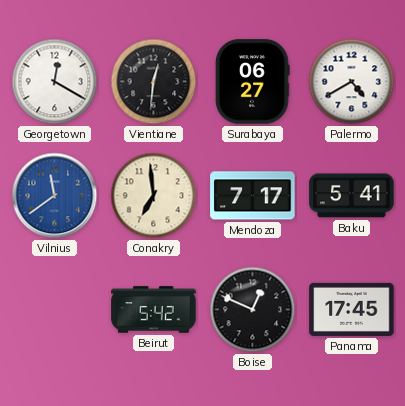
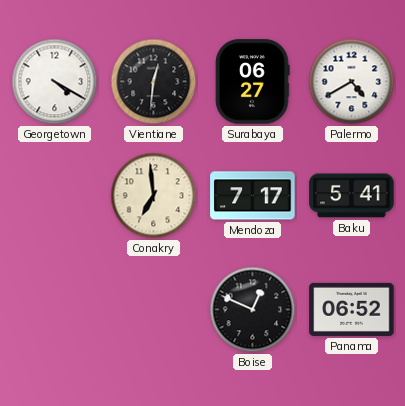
Georgetown: 12:20 -> 4:20
Vilnius: 11:39 -> none
Beirut: 5:42 -> none
Panama: 17:45 -> 06:52
